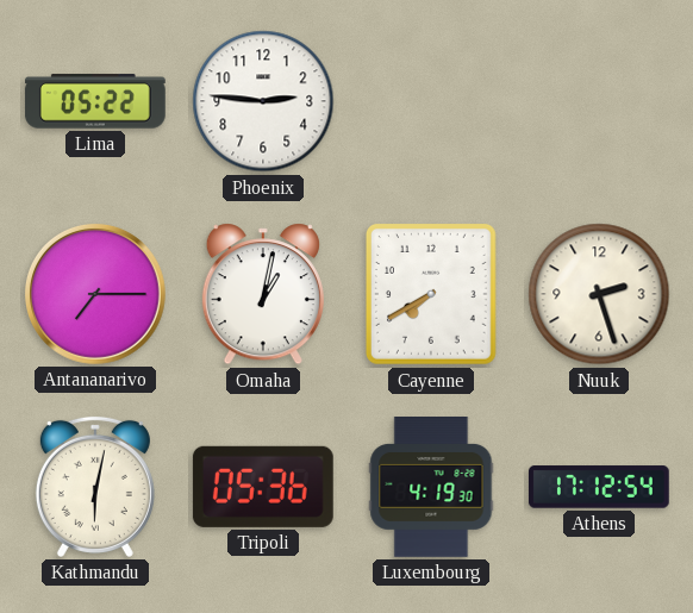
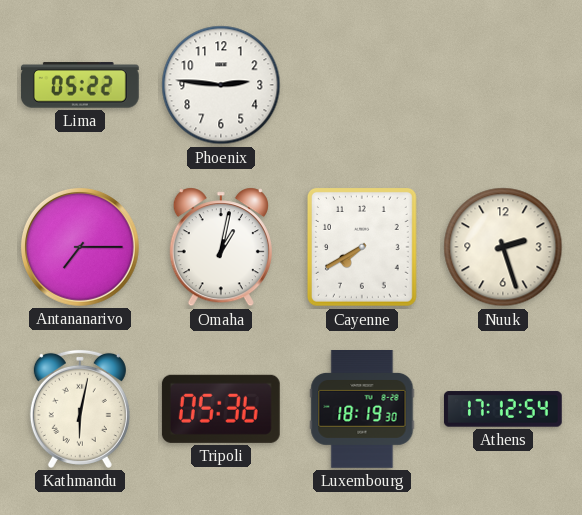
Luxembourg: 4:19 -> 18:19
